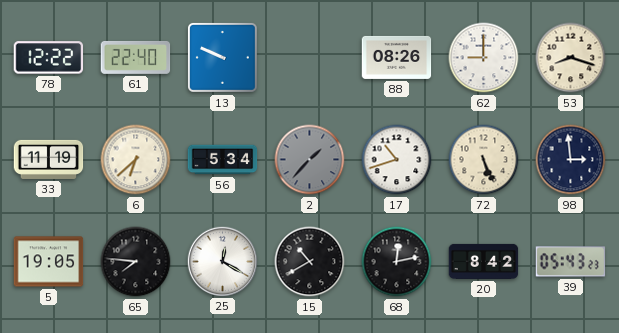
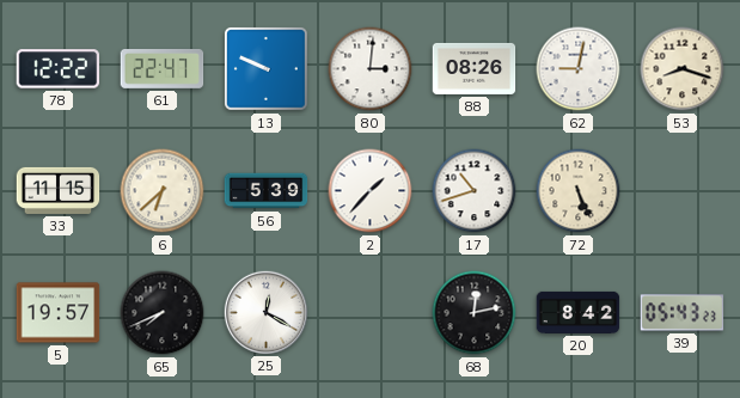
61: 22:40 -> 22:47
80: none -> 3:01
62: 9:00 -> 9:02
33: 11:19 -> 11:15
56: 5:34 -> 5:39
2 dial: grey -> white
98: 2:59 -> none
5: 19:05 -> 19:57
65: 7:46 -> 7:41
15: 10:40 -> none
